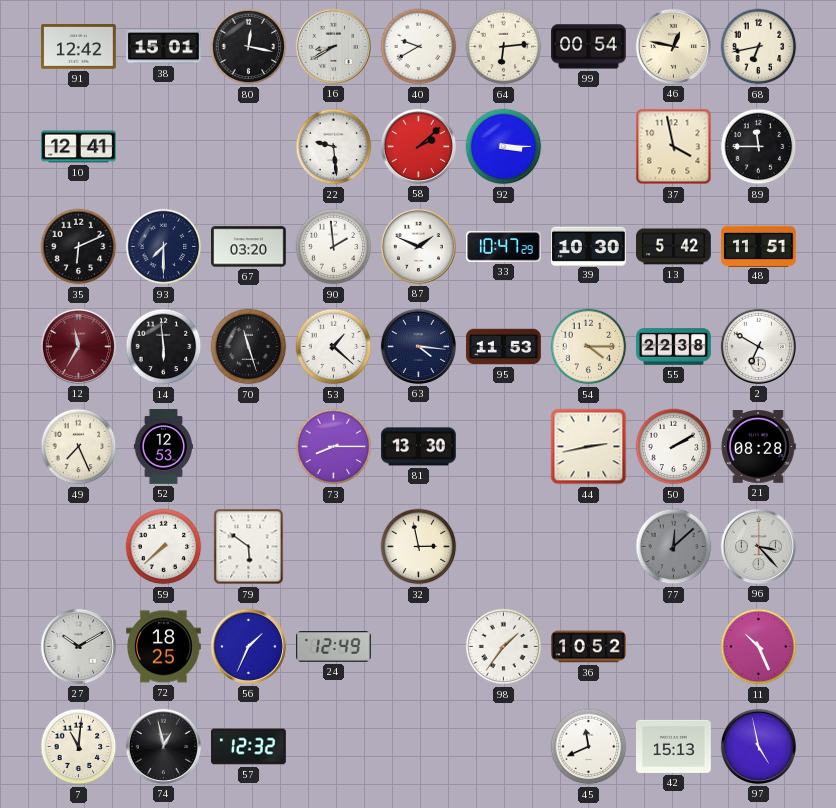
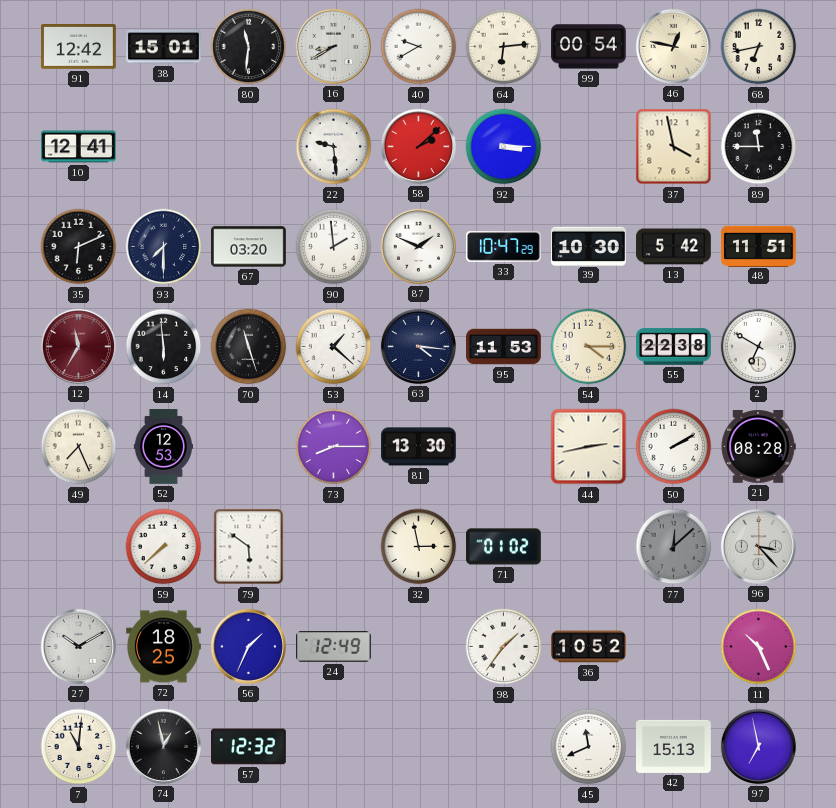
80: 12:17 -> 11:31
71: none -> 01:02
97: 4:58 -> 6:58
